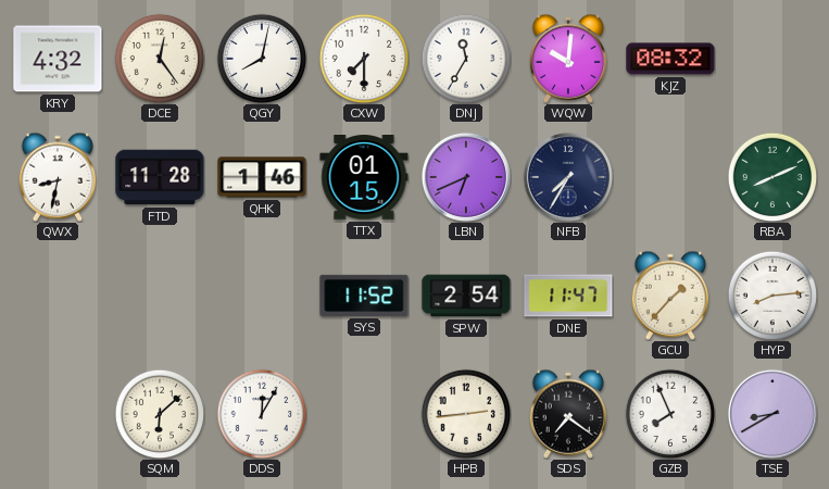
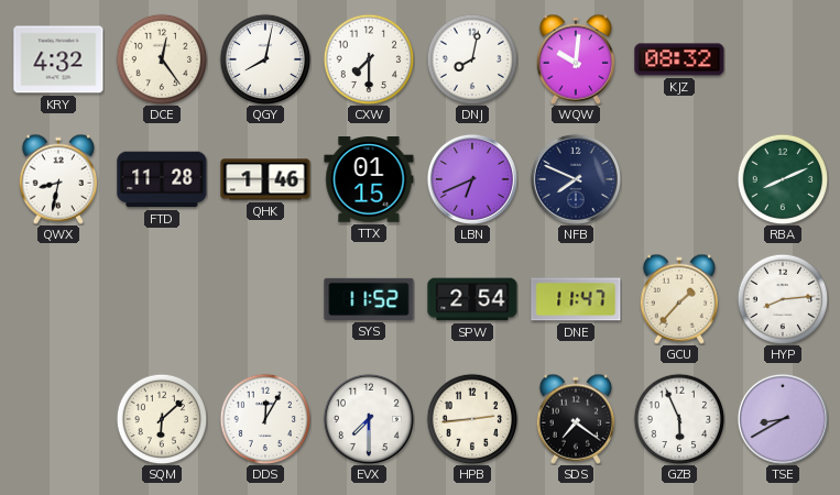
DNJ: 11:35 -> 8:02
NFB: 7:35 -> 7:49
EVX: none -> 7:30
GZB: 7:56 -> 5:56
